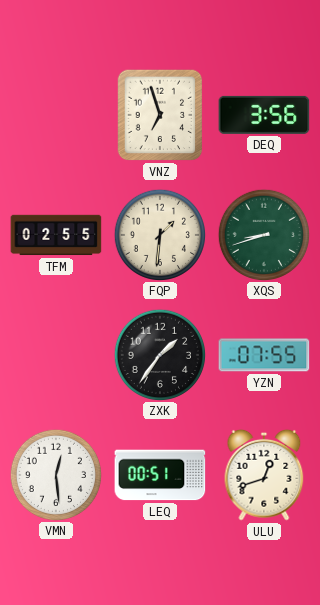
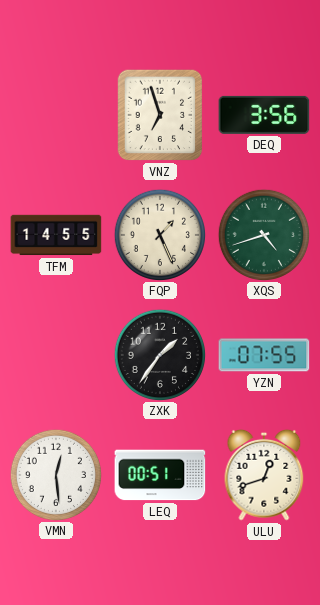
TFM: 02:55 -> 14:55
FQP: 1:31 -> 1:26
XQS: 8:42 -> 4:42
